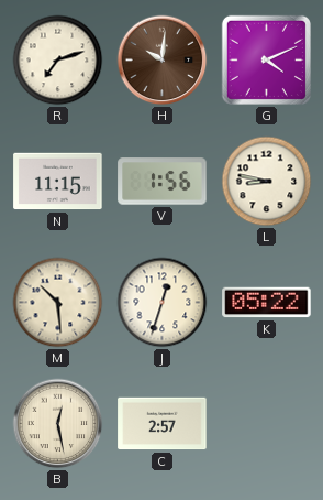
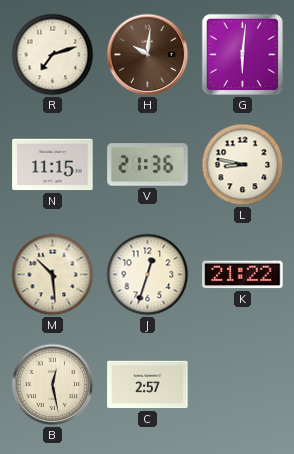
G: 4:11 -> 6:01
V: 1:56 -> 21:36
K: 05:22 -> 21:22
